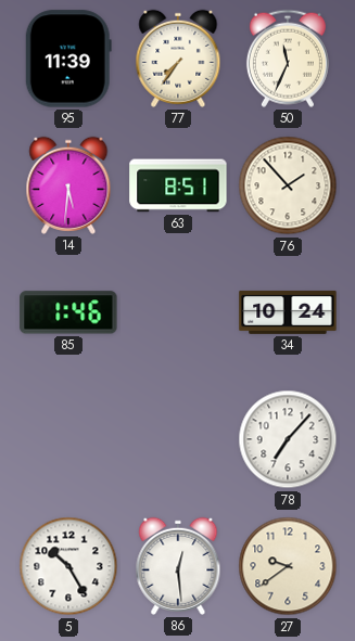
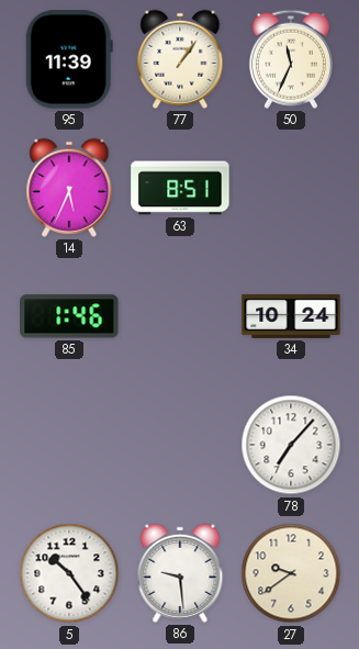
77: 7:36 -> 1:06
14: 5:31 -> 5:34
76: 1:53 -> none
5: 10:25 -> 10:24
86: 12:29 -> 9:29
